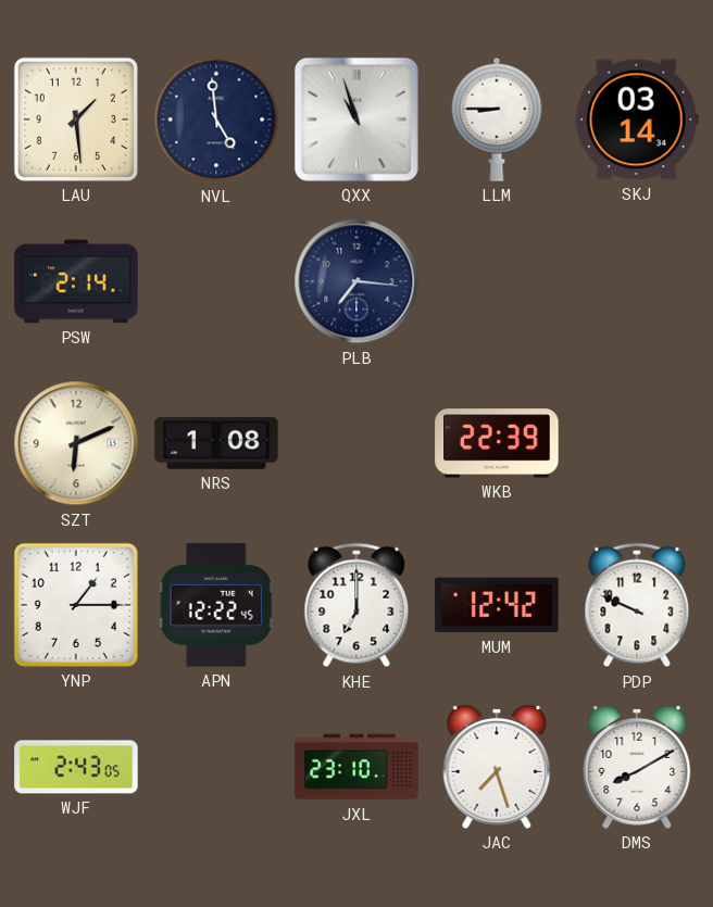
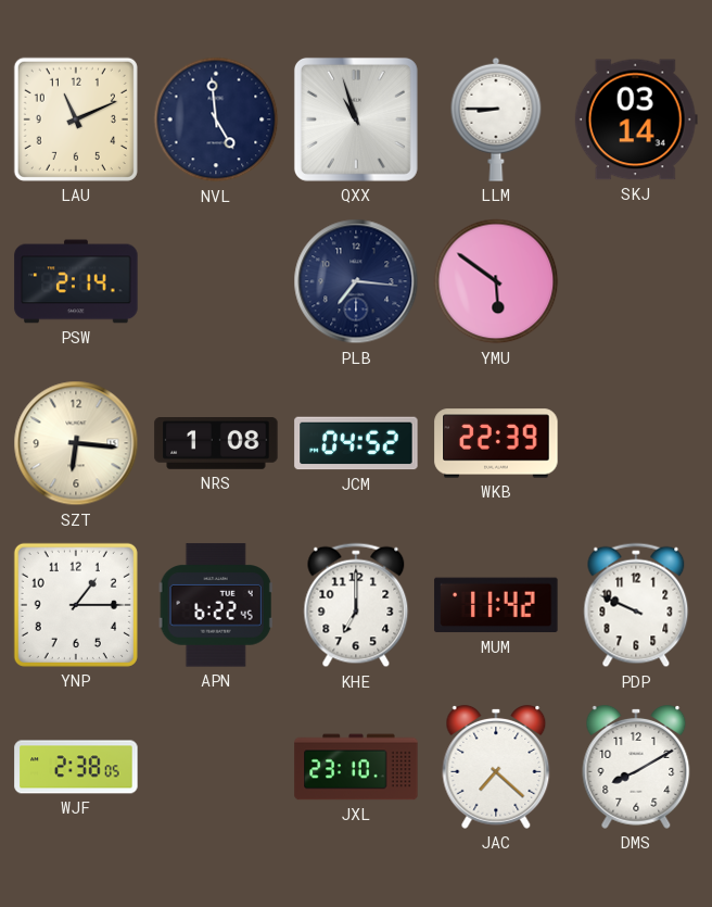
LAU: 1:29 -> 11:11
YMU: none -> 5:51
SZT: 6:11 -> 6:16
JCM: none -> 04:52
APN: 12:22 -> 6:22
MUM: 12:42 -> 11:42
WJF: 2:43 -> 2:38
JAC: 7:27 -> 7:22
